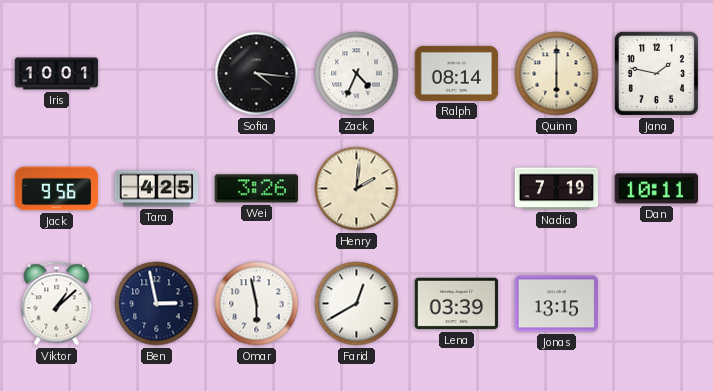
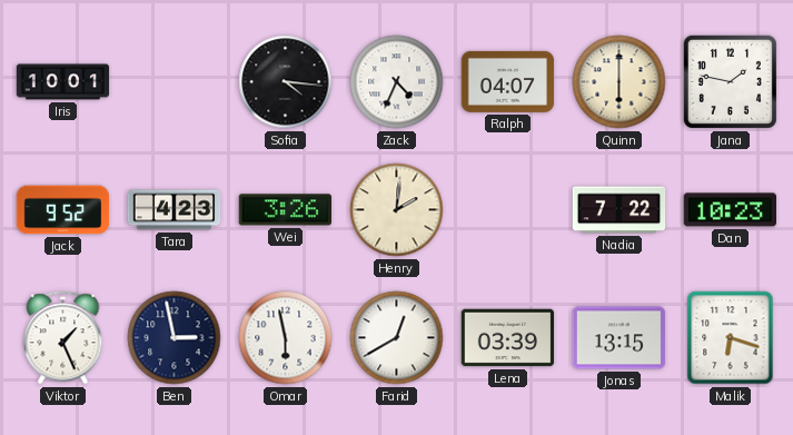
Ralph: 08:14 -> 04:07
Jack: 9:56 -> 9:52
Tara: 4:25 -> 4:23
Nadia: 7:19 -> 7:22
Dan: 10:11 -> 10:23
Viktor: 1:08 -> 1:26
Malik: none -> 6:18
